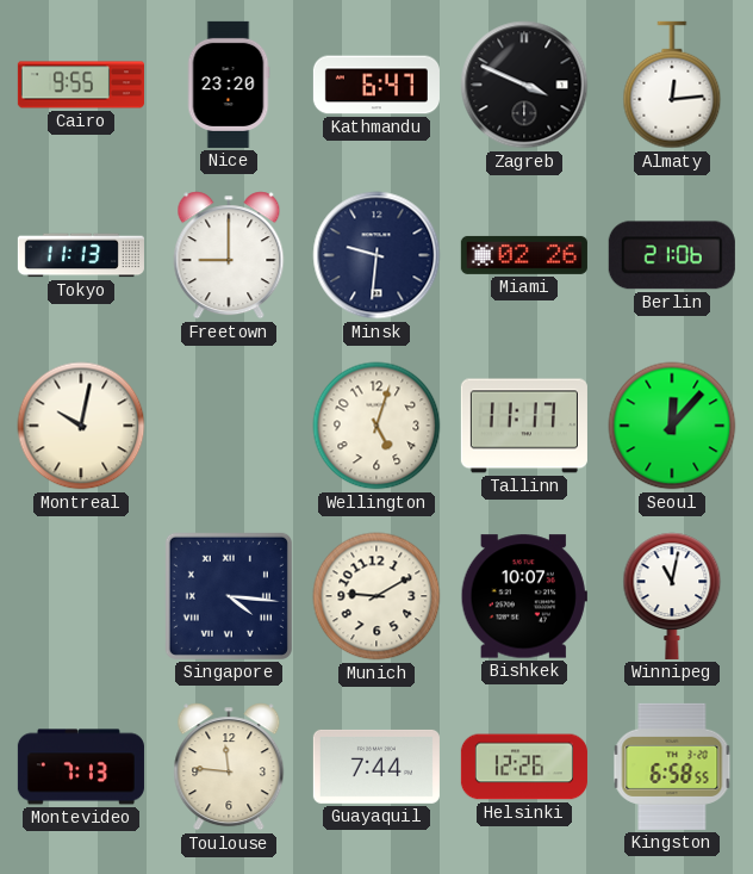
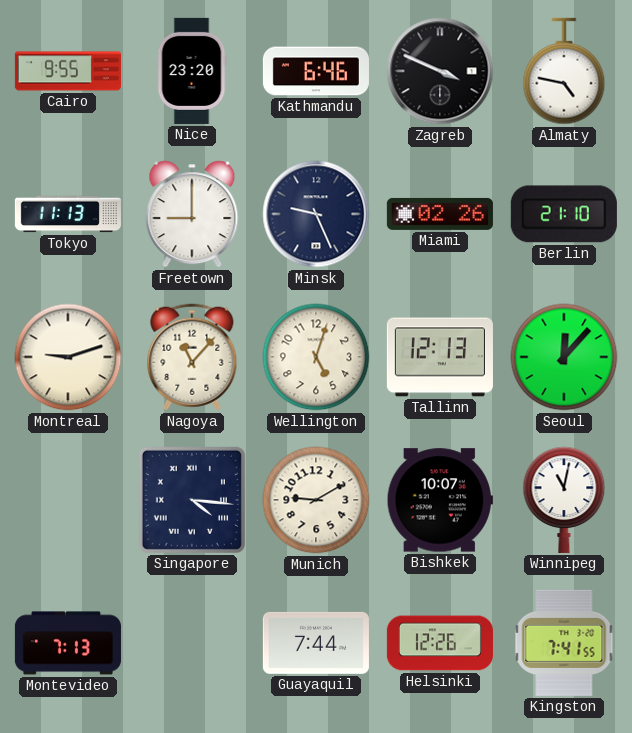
Kathmandu: 6:47 -> 6:46
Almaty: 12:14 -> 4:47
Minsk: 9:31 -> 9:26
Berlin: 21:06 -> 21:10
Montreal: 10:02 -> 9:12
Nagoya: none -> 11:07
Tallinn: 11:17 -> 12:13
Toulouse: 11:46 -> none
Kingston: 6:58 -> 7:41
